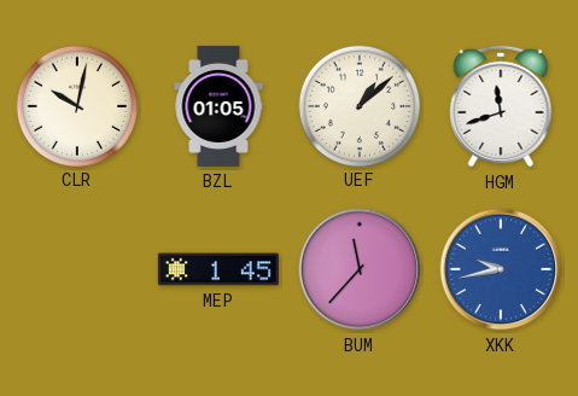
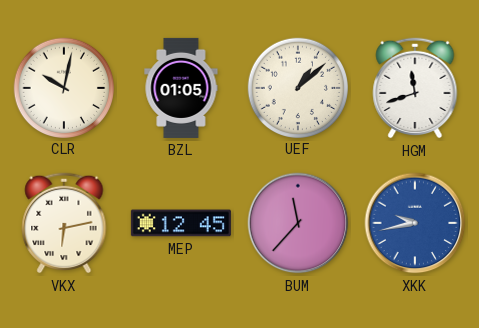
VKX: none -> 6:13
MEP: 1:45 -> 12:45
